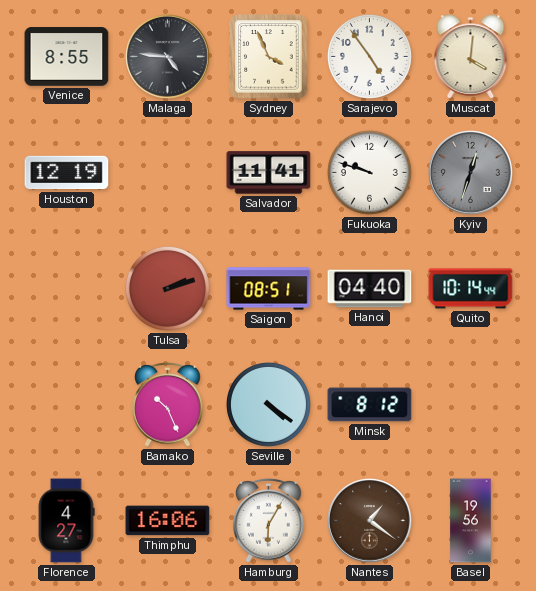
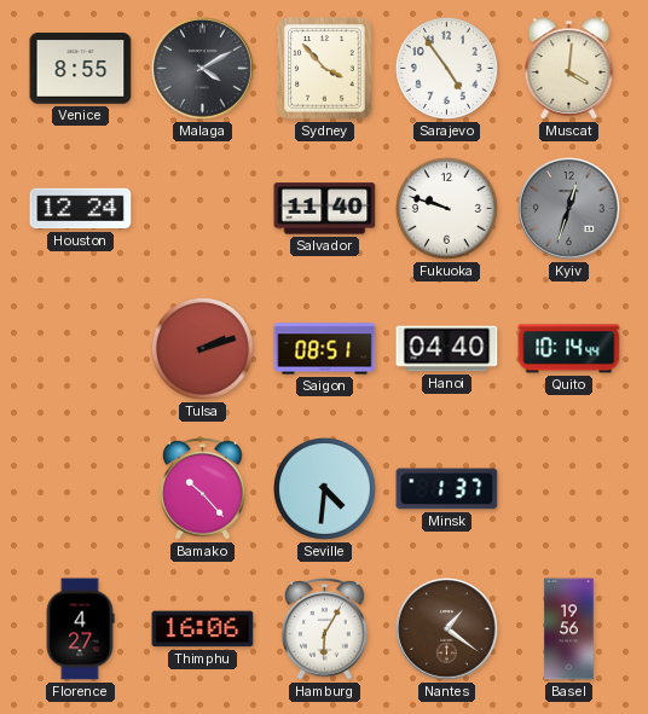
Malaga: 4:46 -> 4:10
Sydney: 3:56 -> 3:53
Houston: 12:19 -> 12:24
Salvador: 11:41 -> 11:40
Bamako: 10:26 -> 10:23
Seville: 4:21 -> 4:31
Minsk: 8:12 -> 1:37
